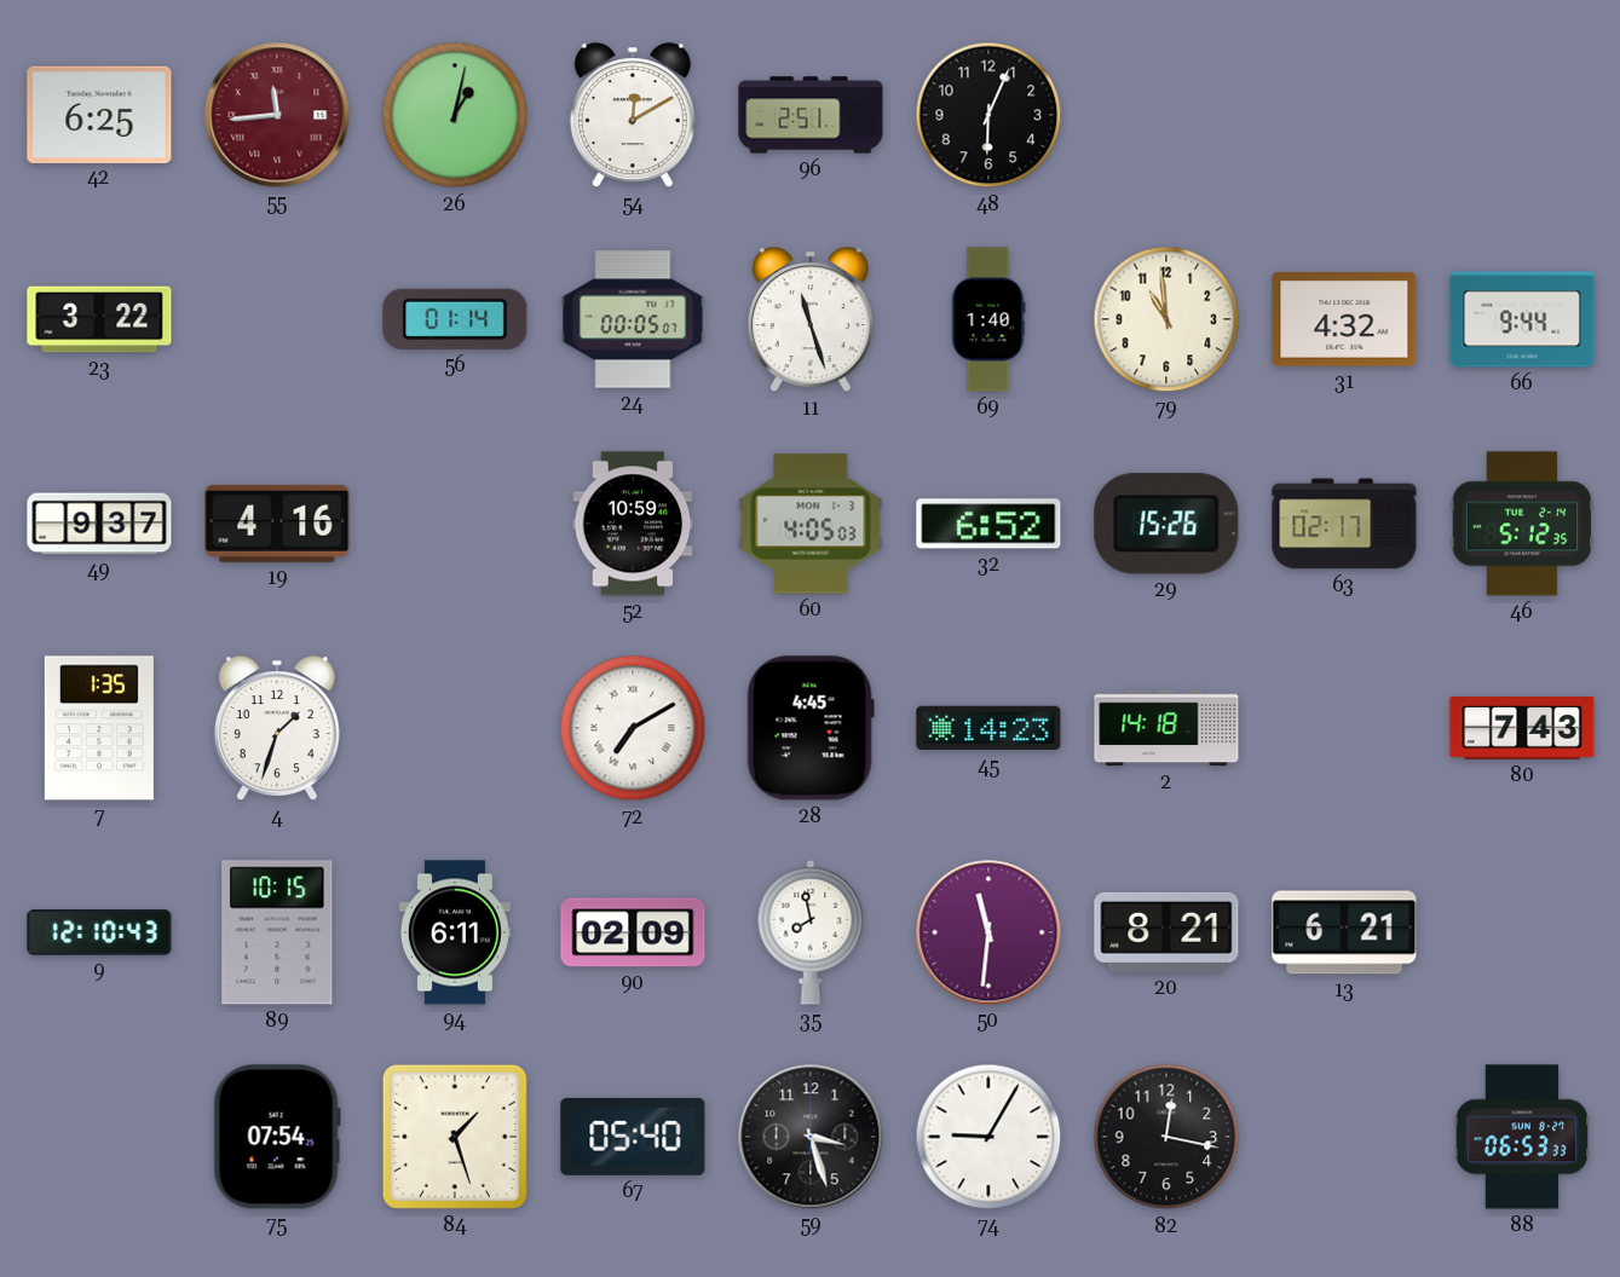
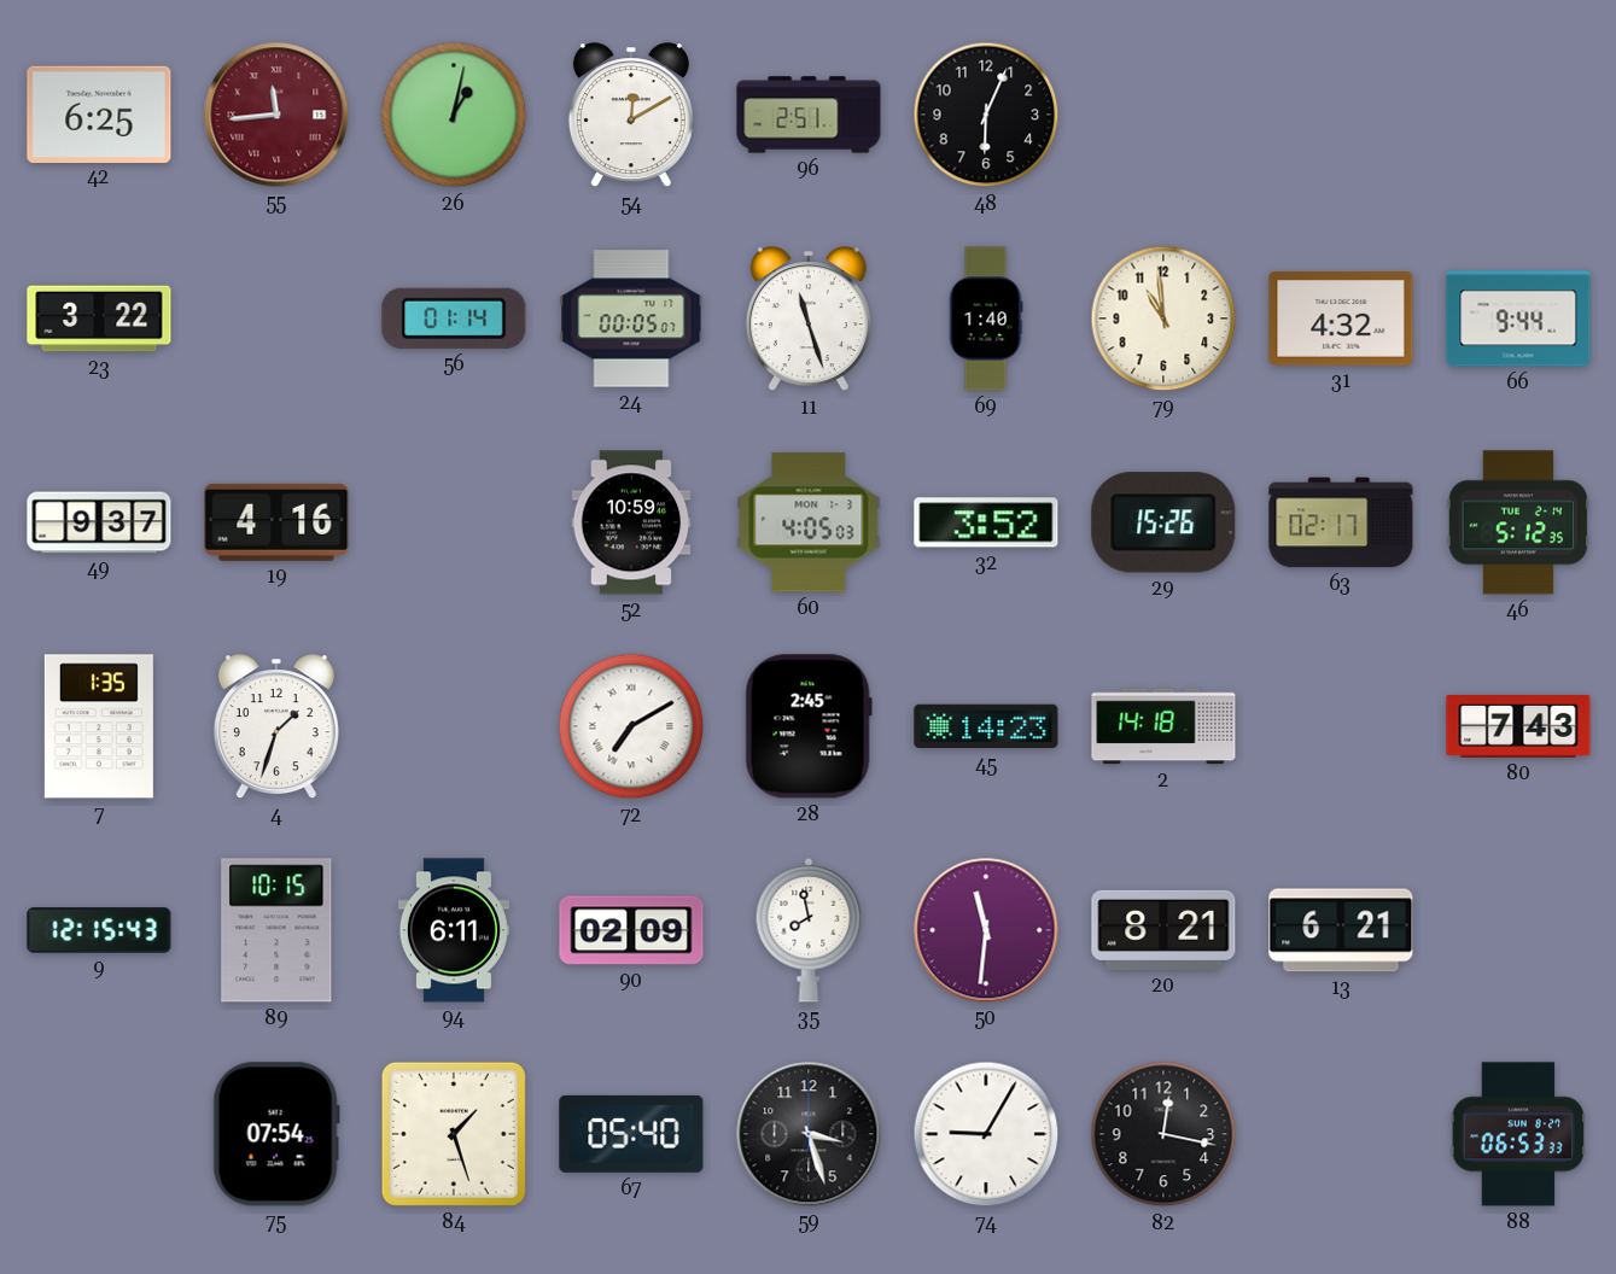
32: 6:52 -> 3:52
28: 4:45 -> 2:45
9: 12:10 -> 12:15
